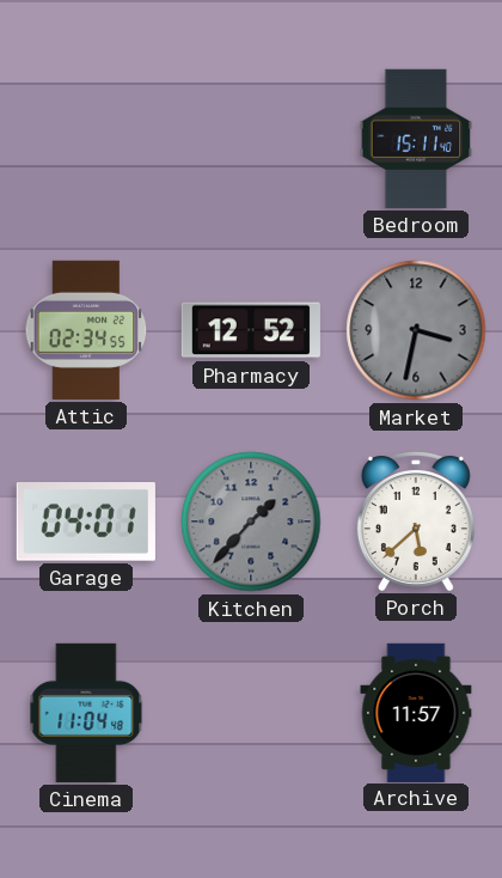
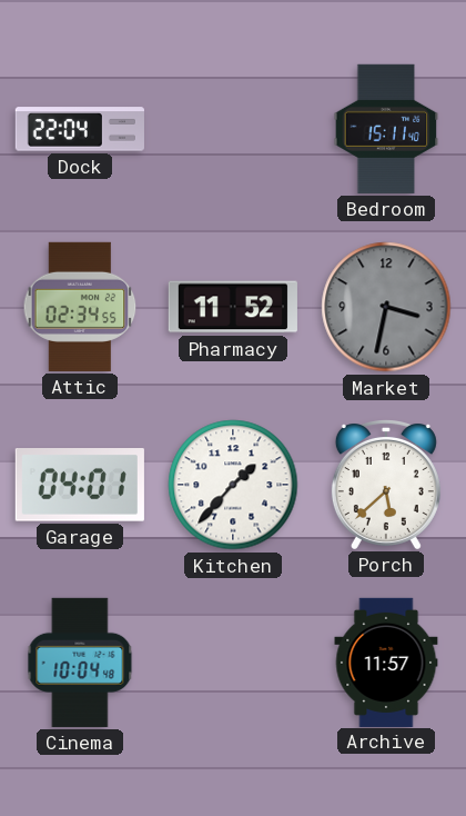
Dock: none -> 22:04
Pharmacy: 12:52 -> 11:52
Kitchen dial: grey -> white
Cinema: 11:04 -> 10:04
